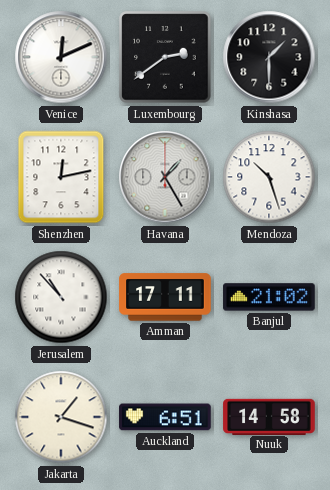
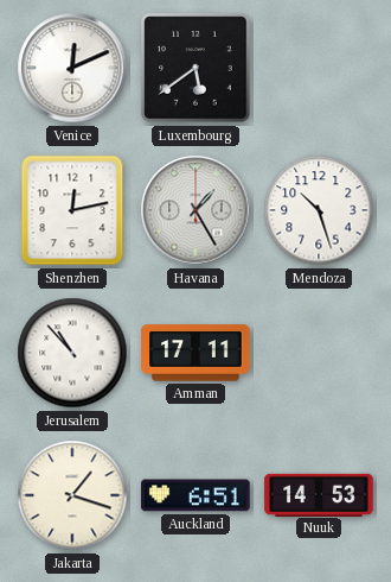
Luxembourg: 2:39 -> 5:39
Kinshasa: 1:30 -> none
Banjul: 21:02 -> none
Nuuk: 14:58 -> 14:53
